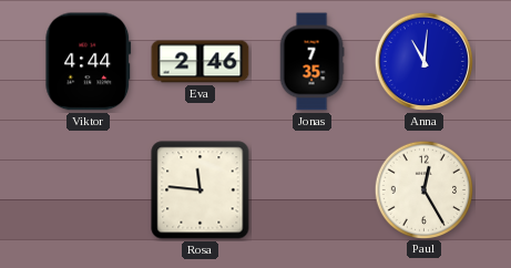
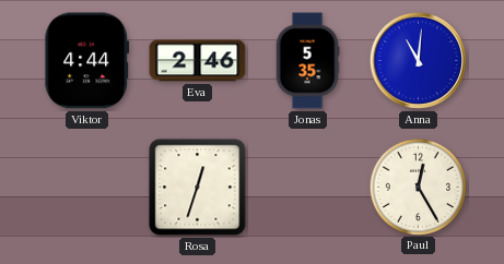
Jonas: 7:35 -> 5:35
Rosa: 11:46 -> 12:33
